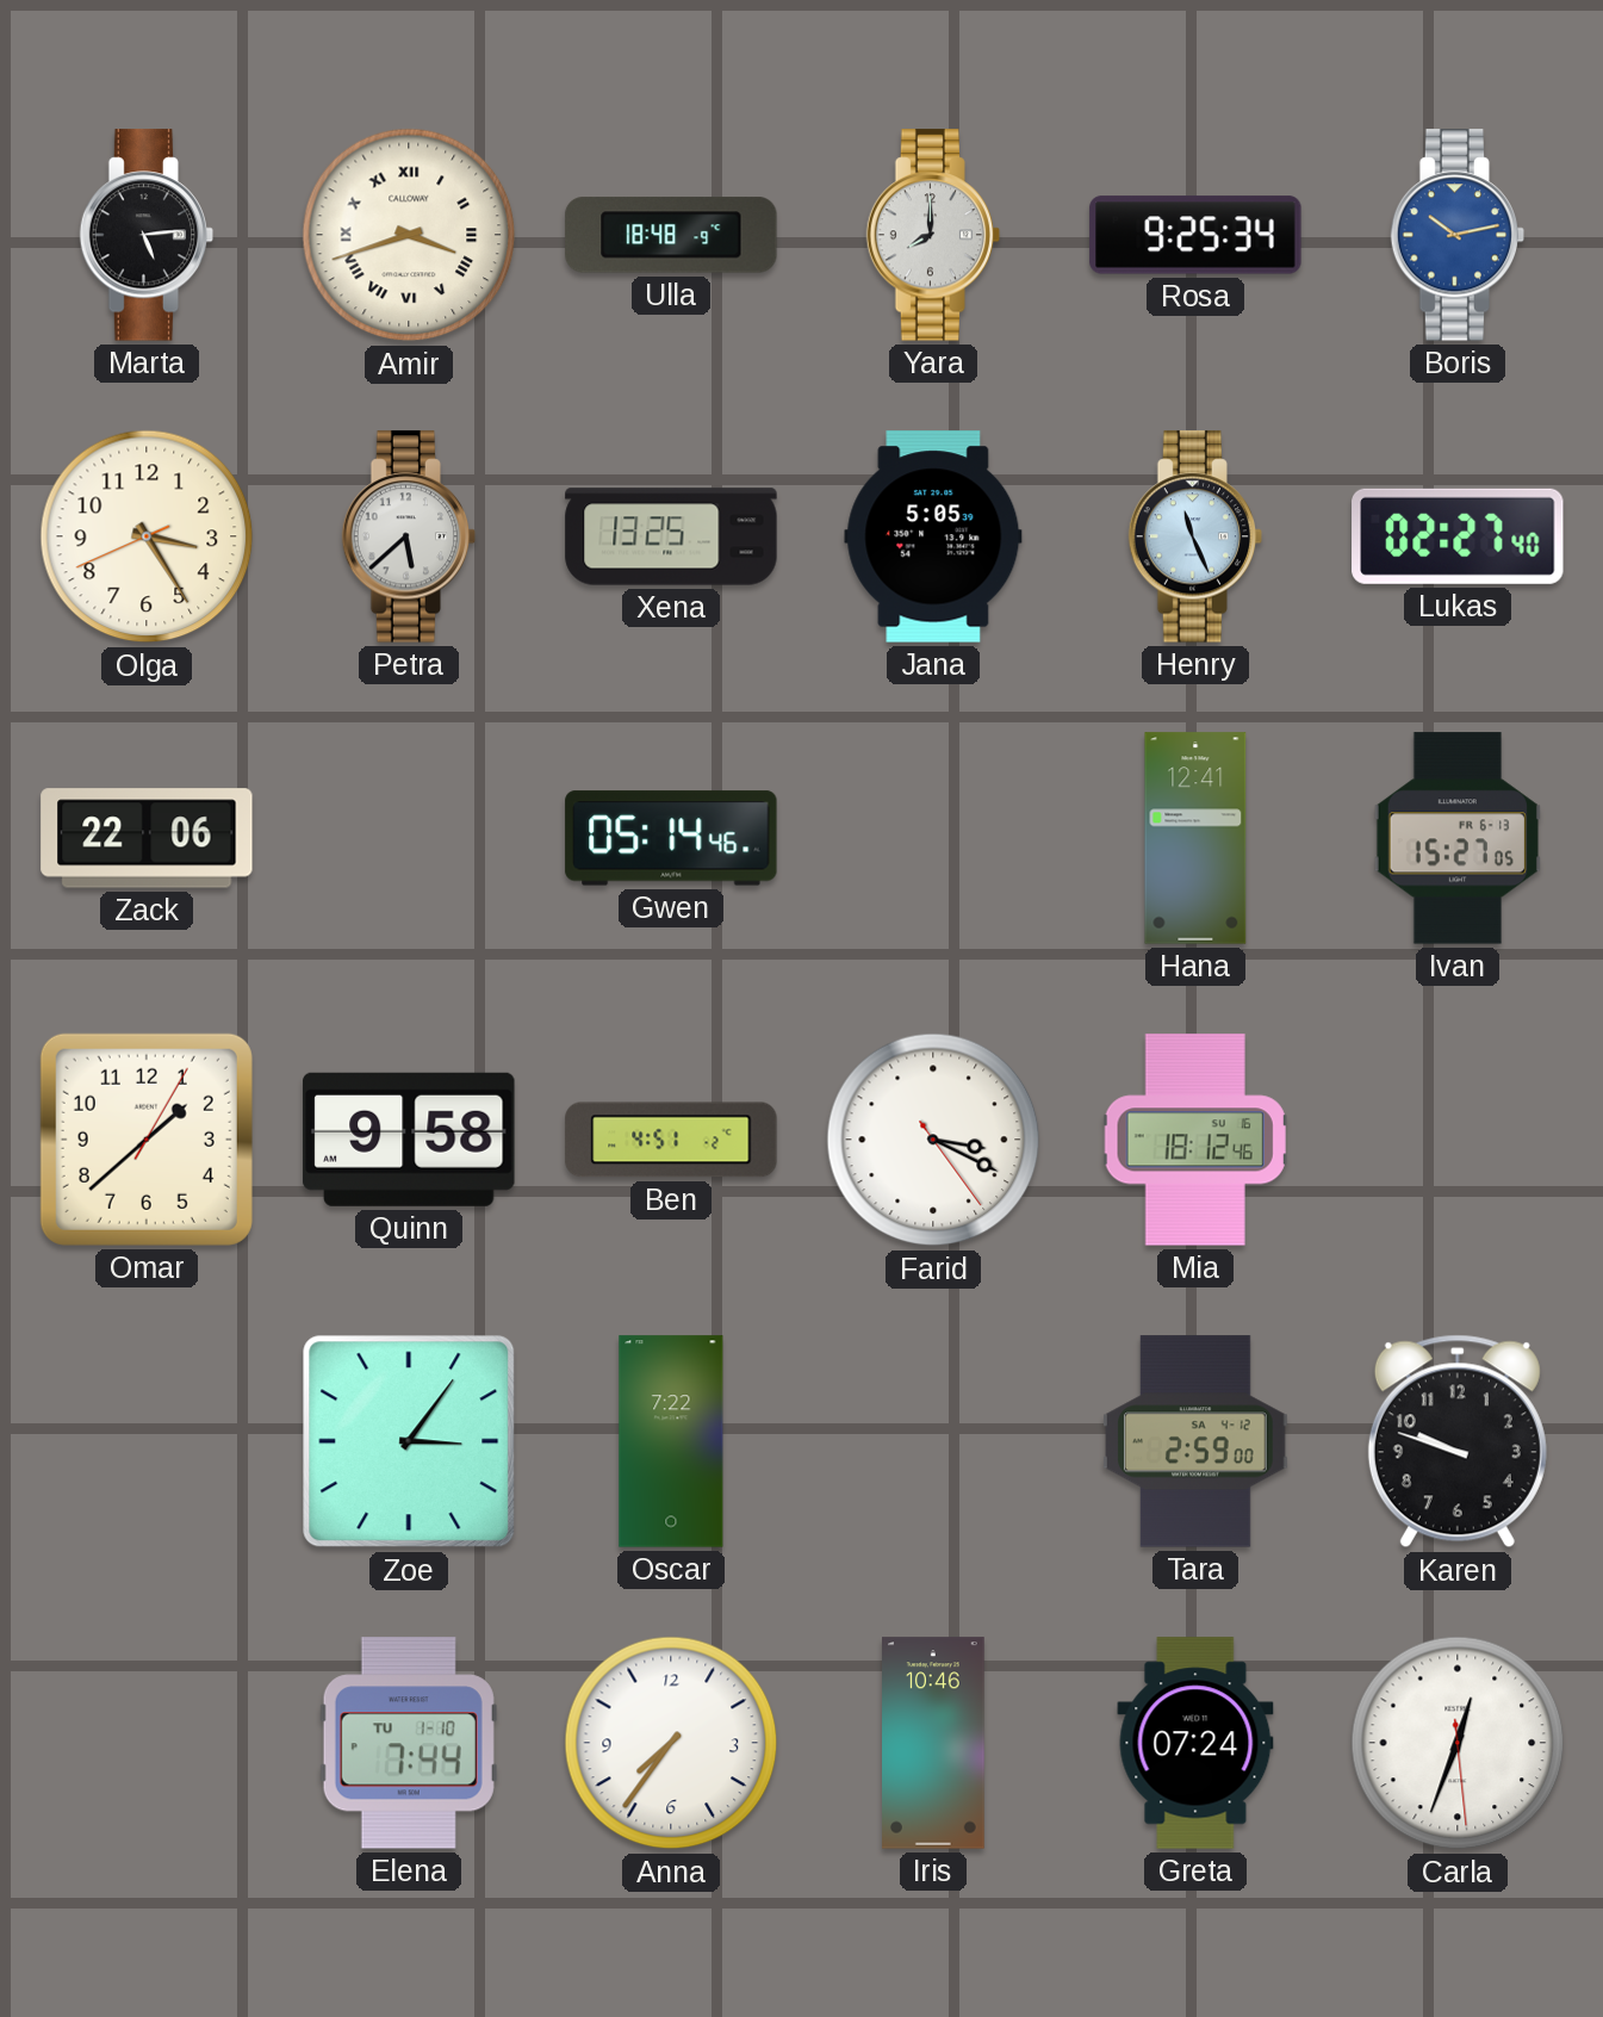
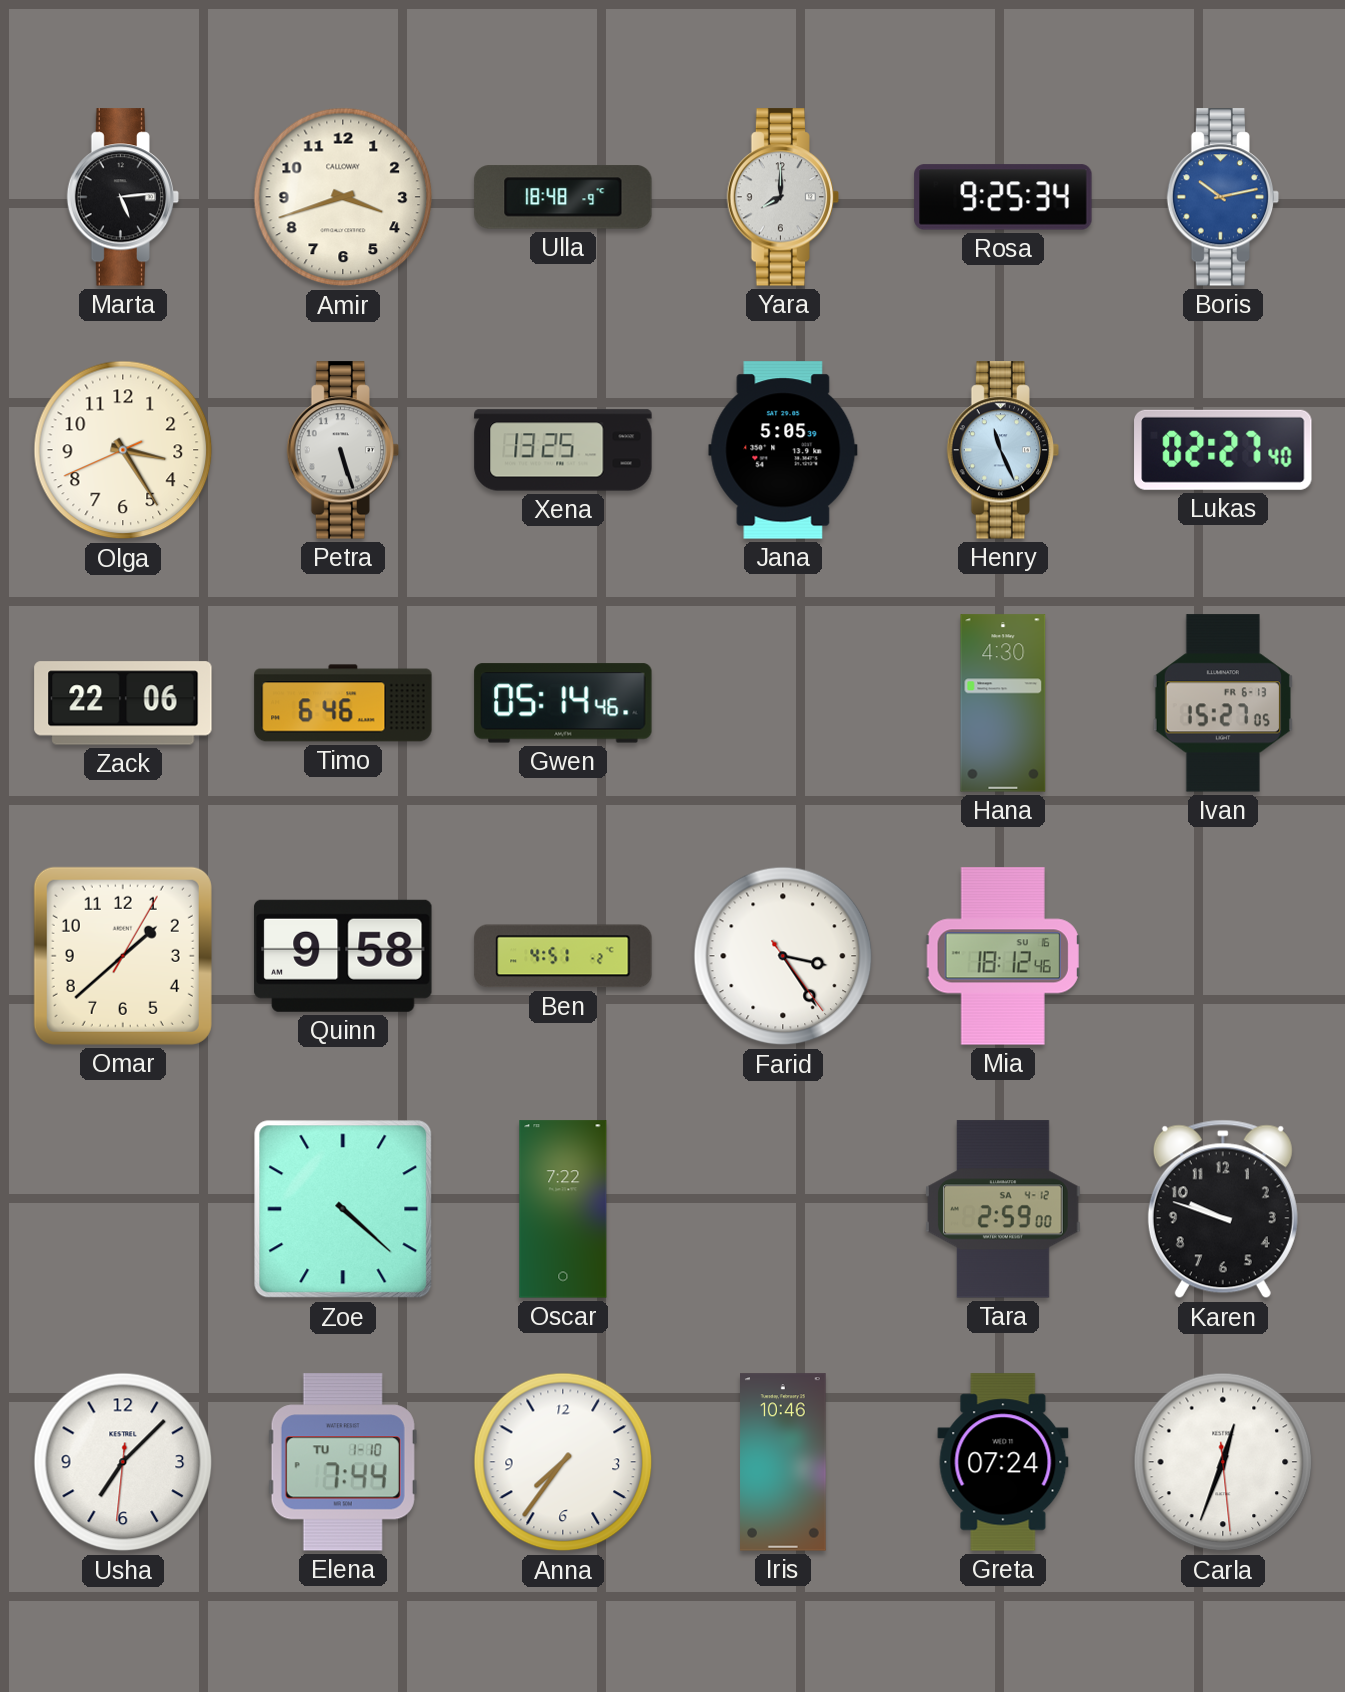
Amir numerals: Roman -> Arabic
Petra: 5:38 -> 5:27
Timo: none -> 6:46
Hana: 12:41 -> 4:30
Farid: 3:19 -> 3:24
Zoe: 3:06 -> 4:22
Usha: none -> 7:07
